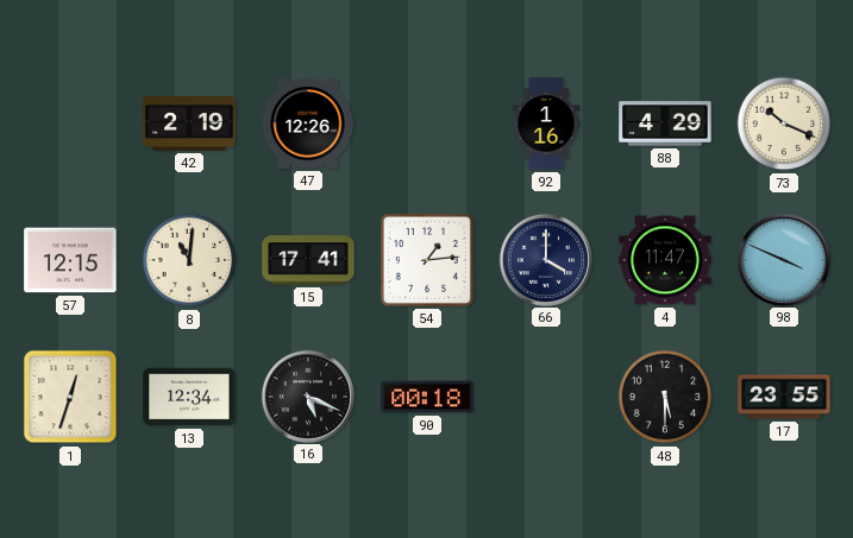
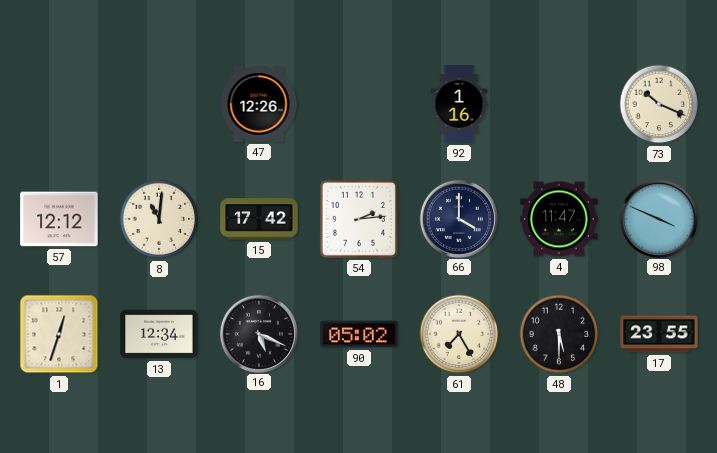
42: 2:19 -> none
88: 4:29 -> none
57: 12:15 -> 12:12
15: 17:41 -> 17:42
54: 1:14 -> 2:14
90: 00:18 -> 05:02
61: none -> 7:25
